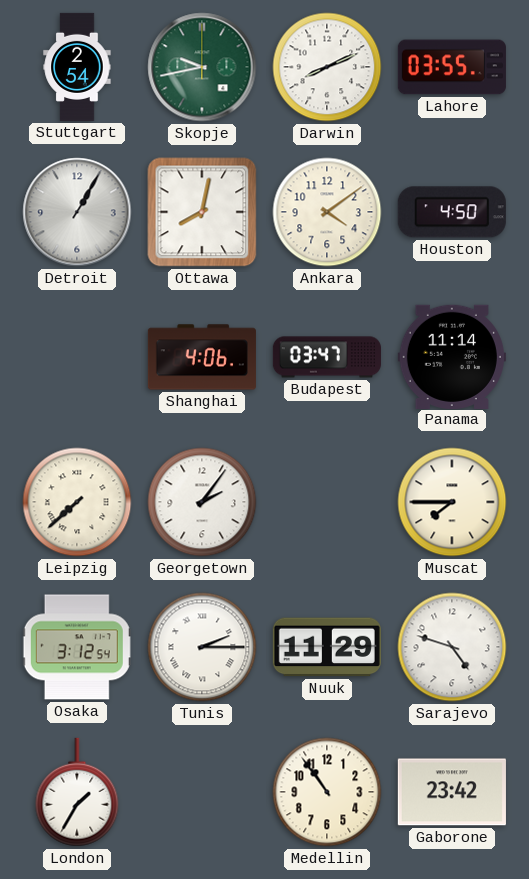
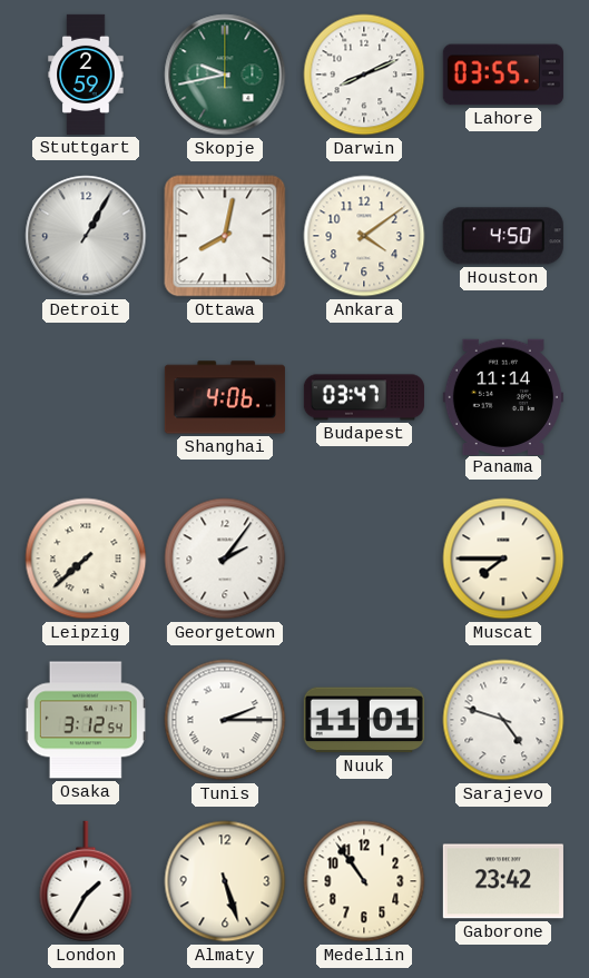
Stuttgart: 2:54 -> 2:59
Nuuk: 11:29 -> 11:01
Almaty: none -> 5:27
